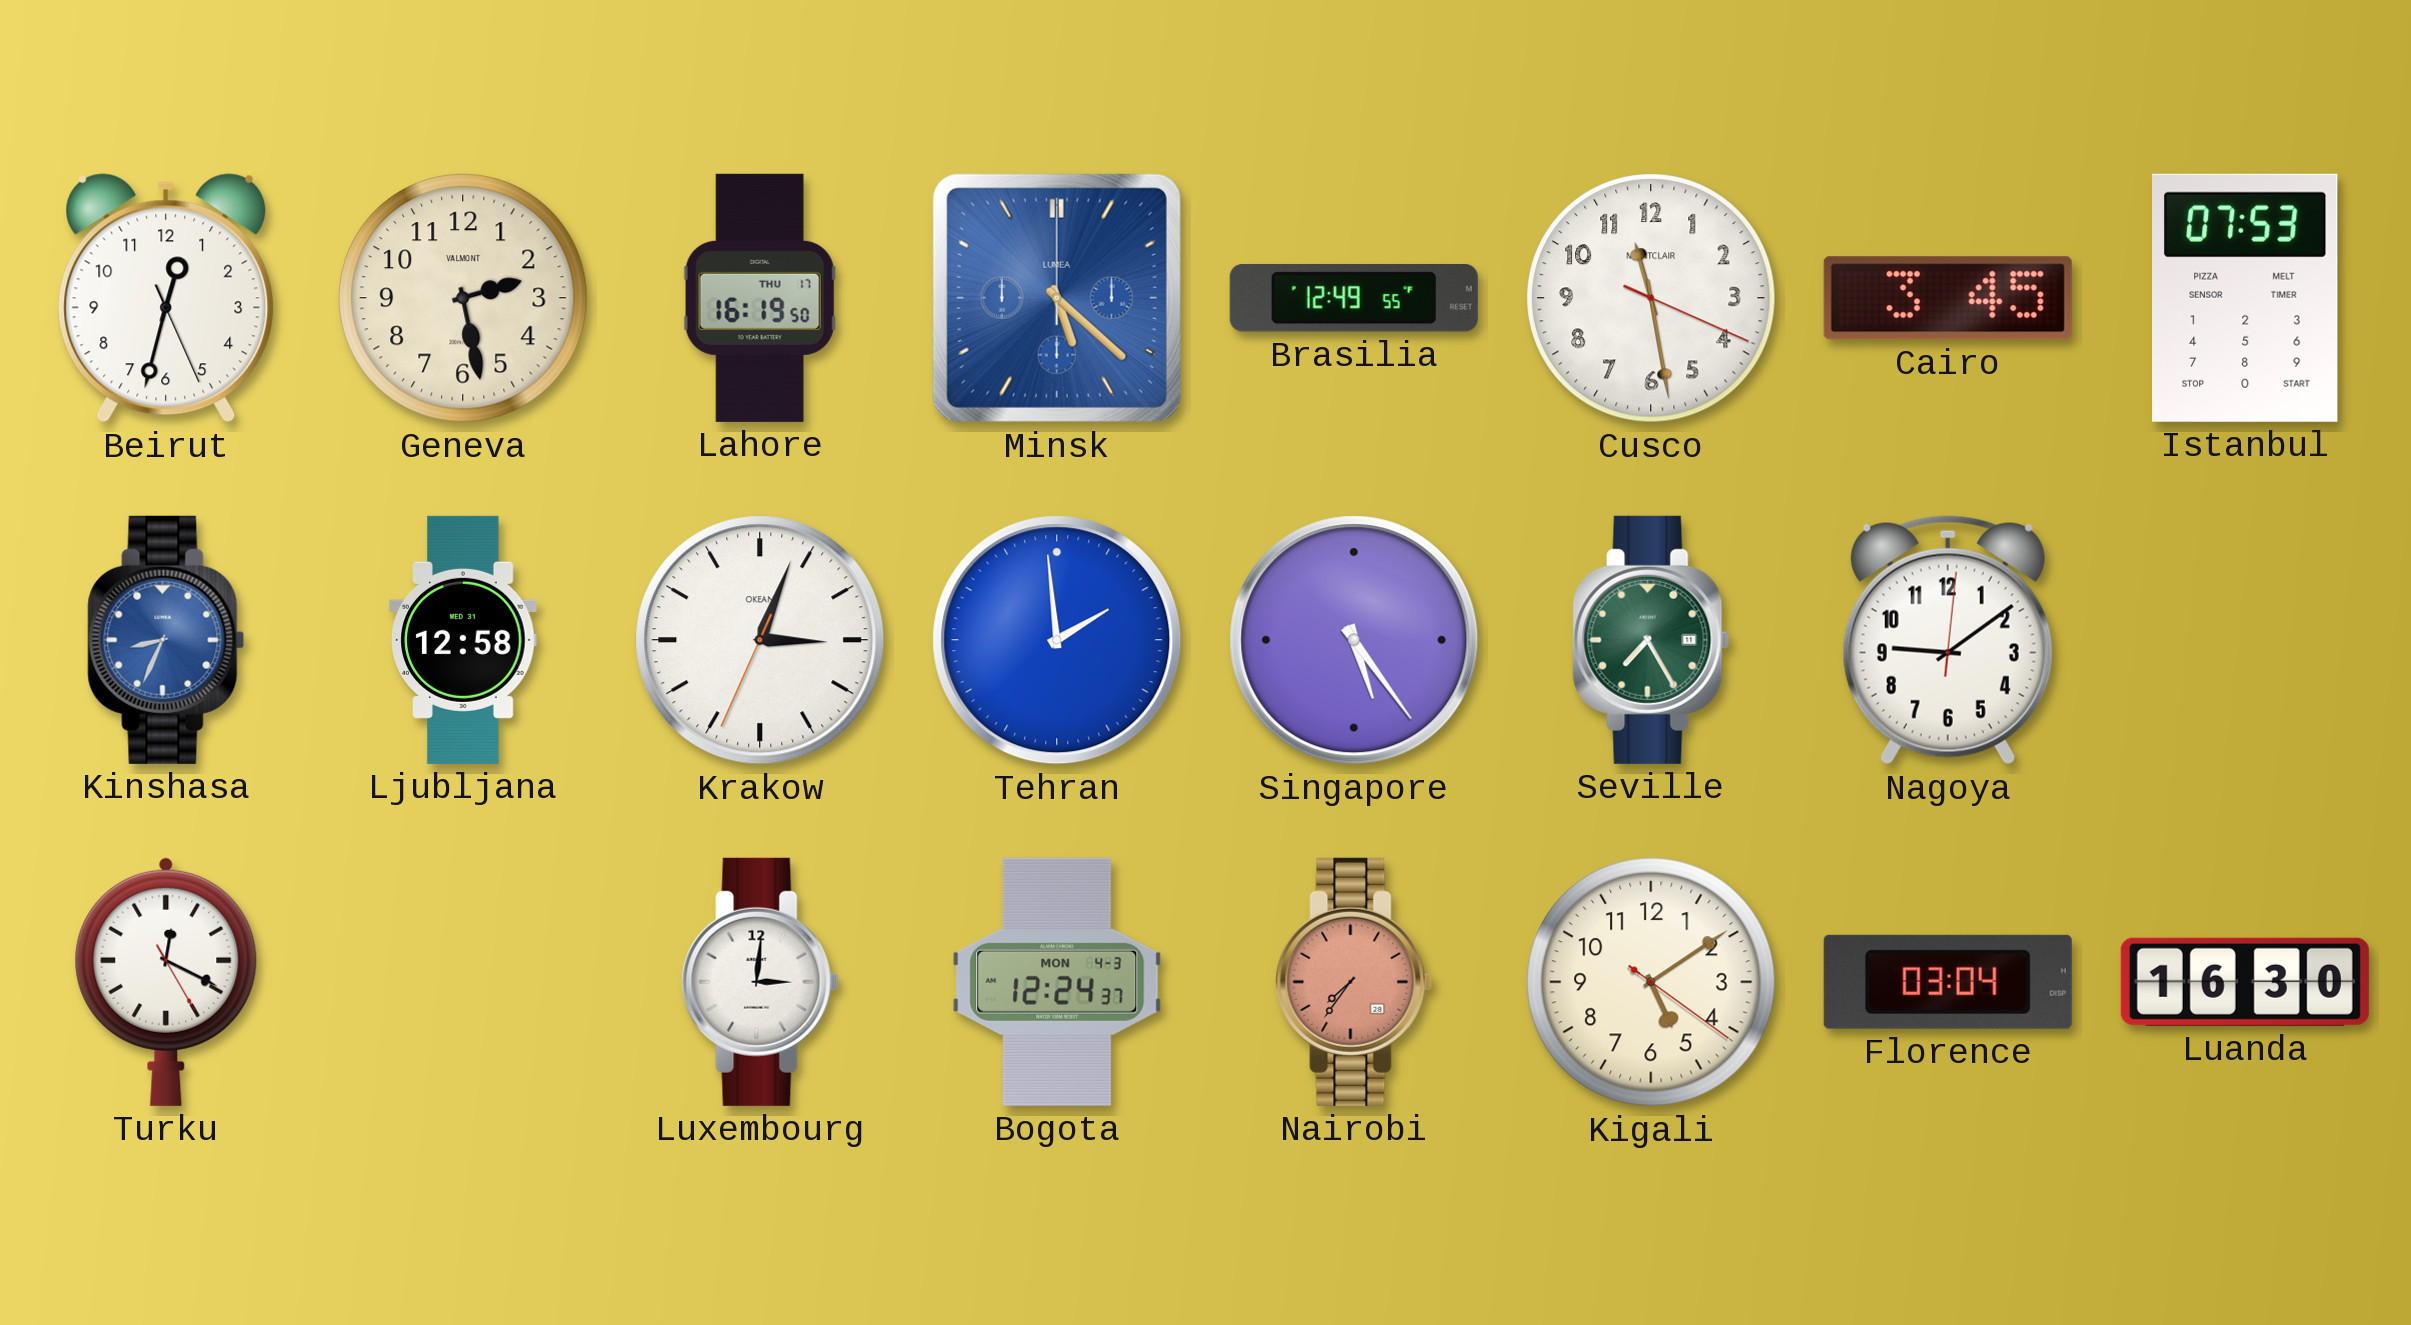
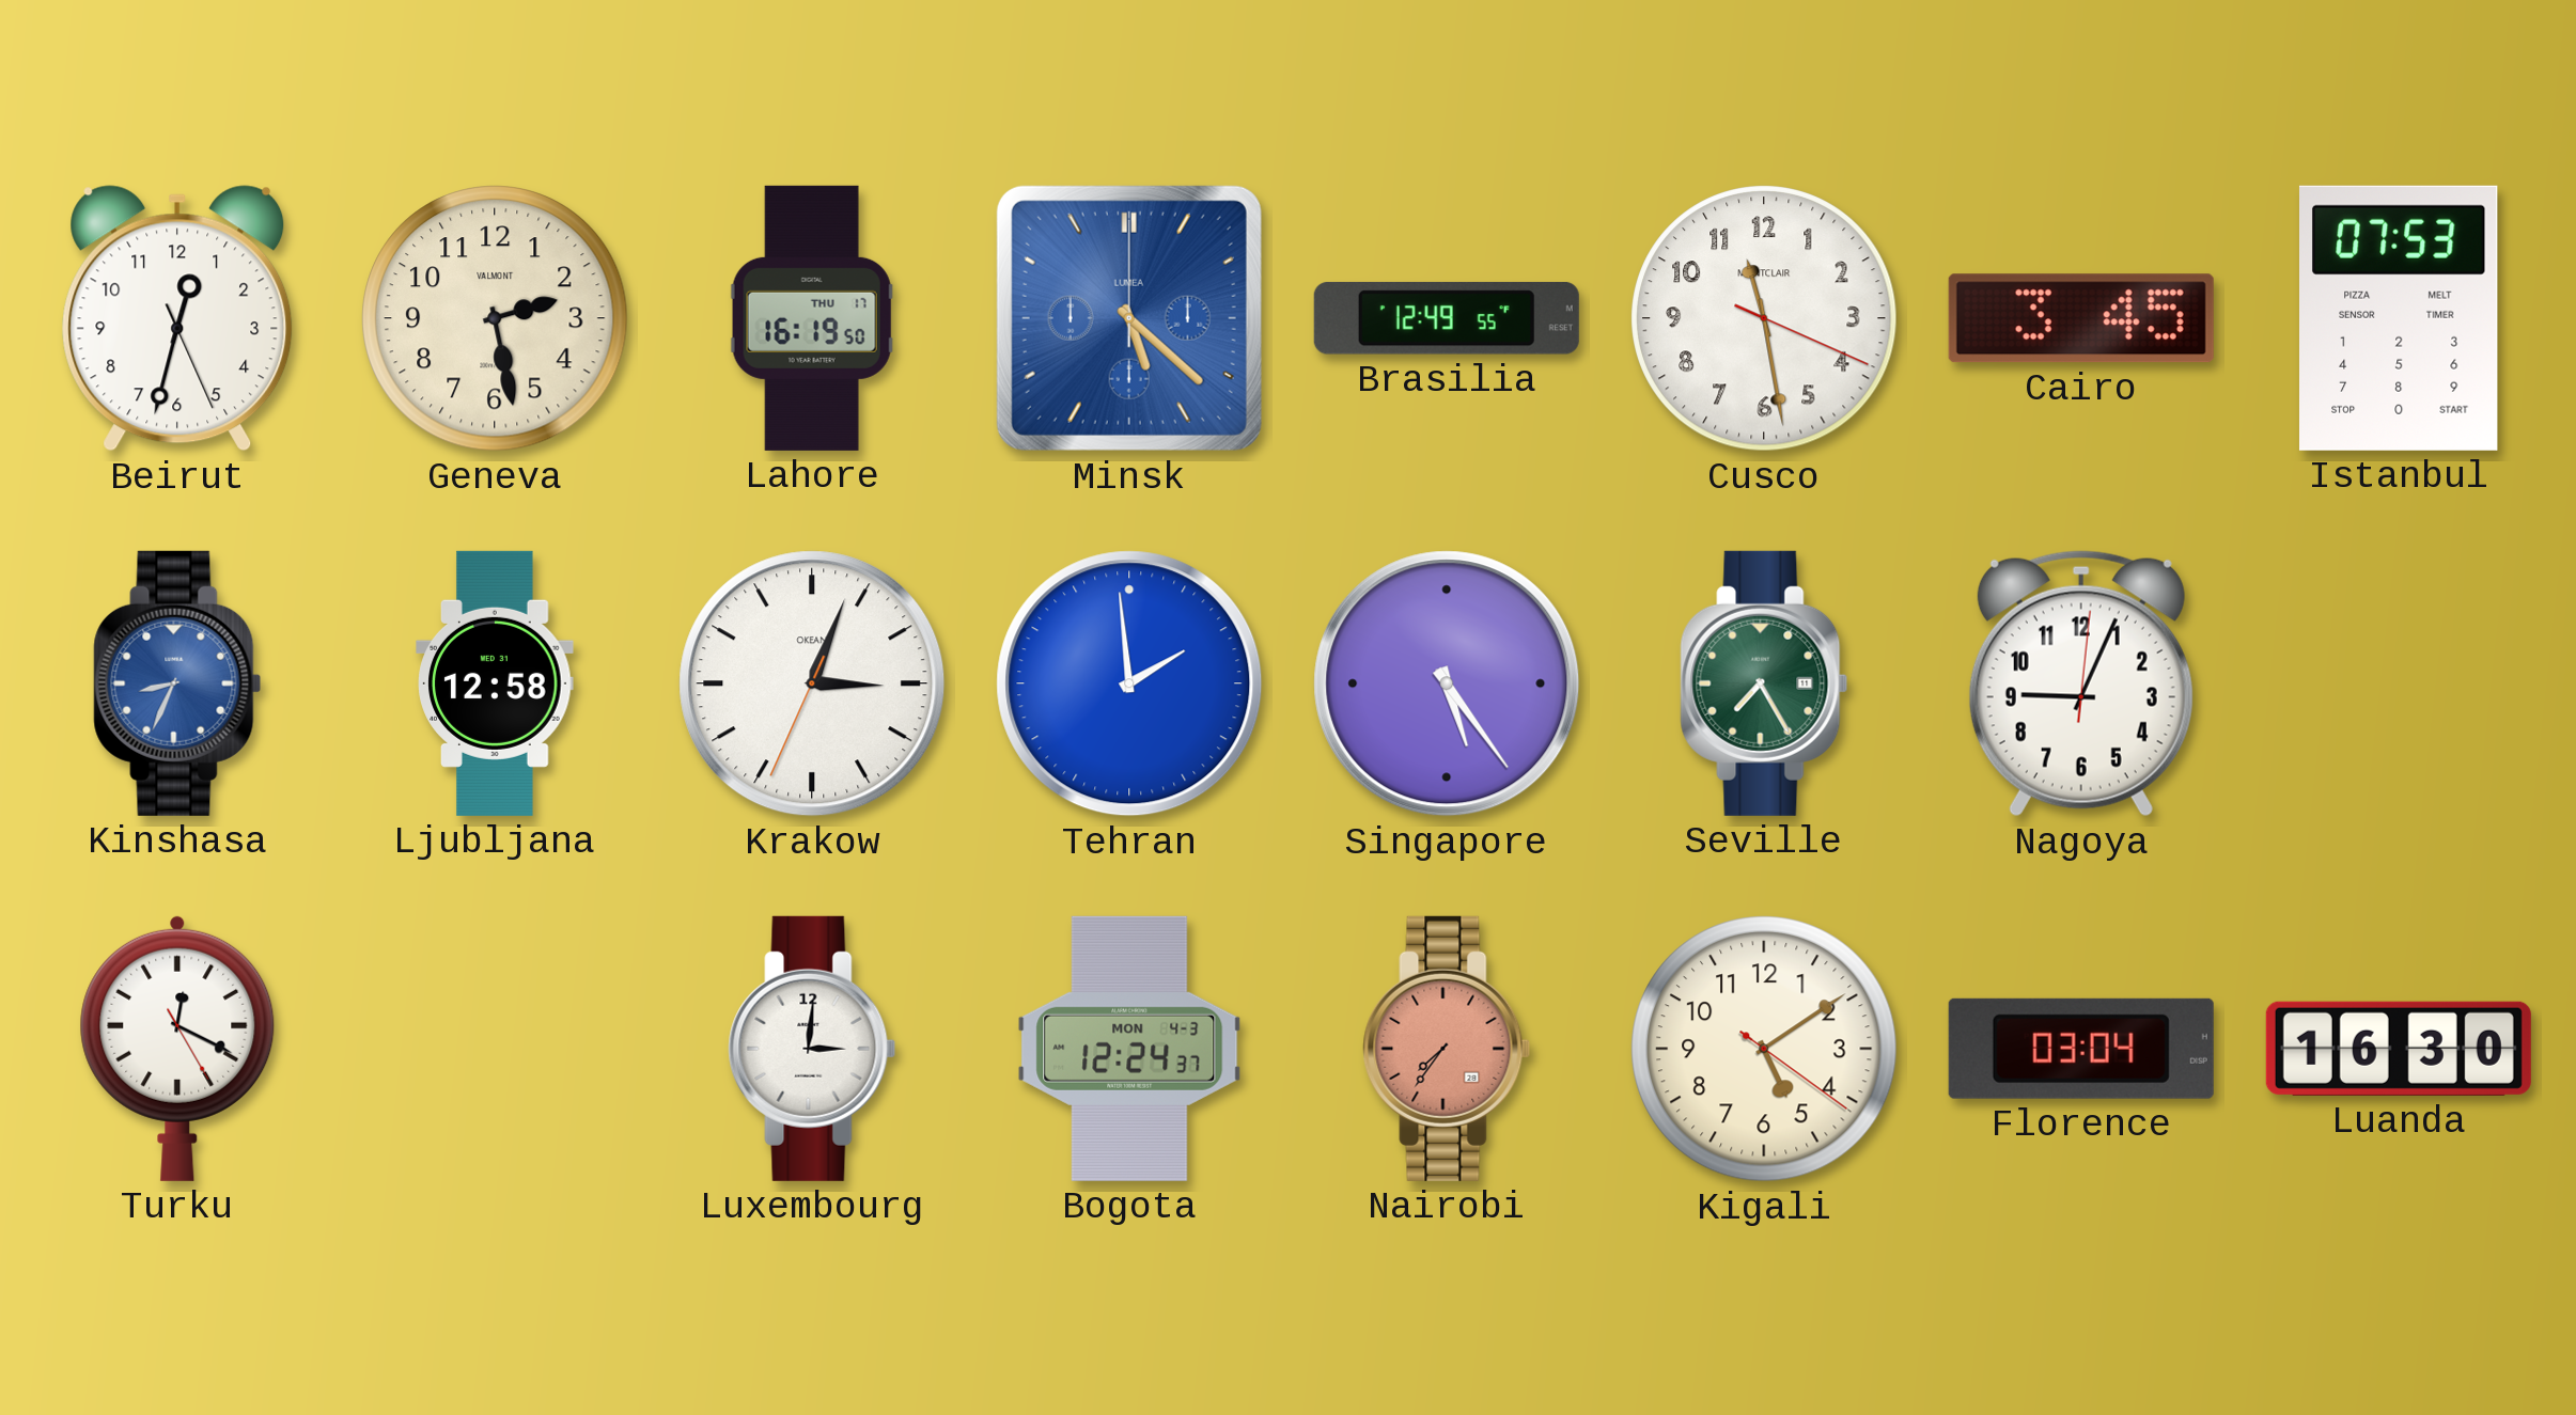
Nagoya: 9:09 -> 9:04
